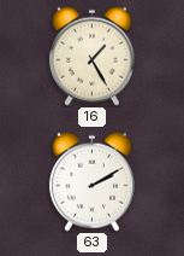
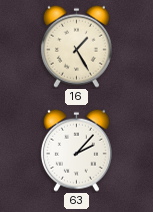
63: 2:10 -> 2:07
